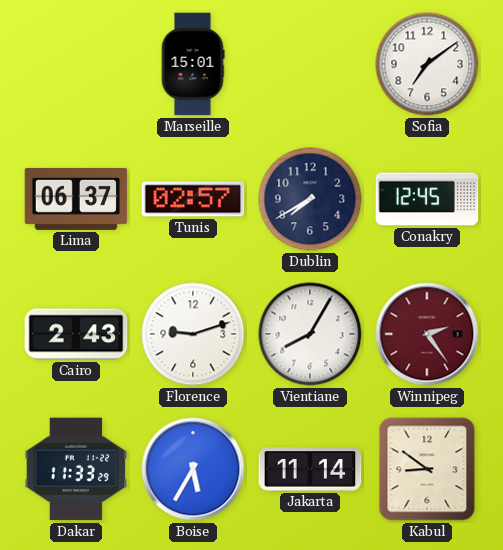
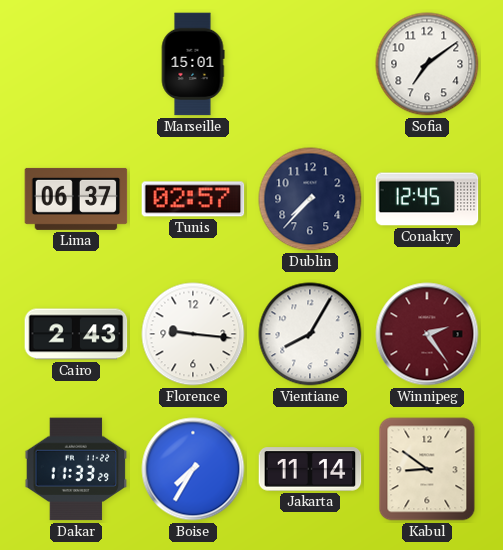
Dublin: 7:40 -> 7:37
Florence: 9:12 -> 9:16
Boise: 5:35 -> 7:35
